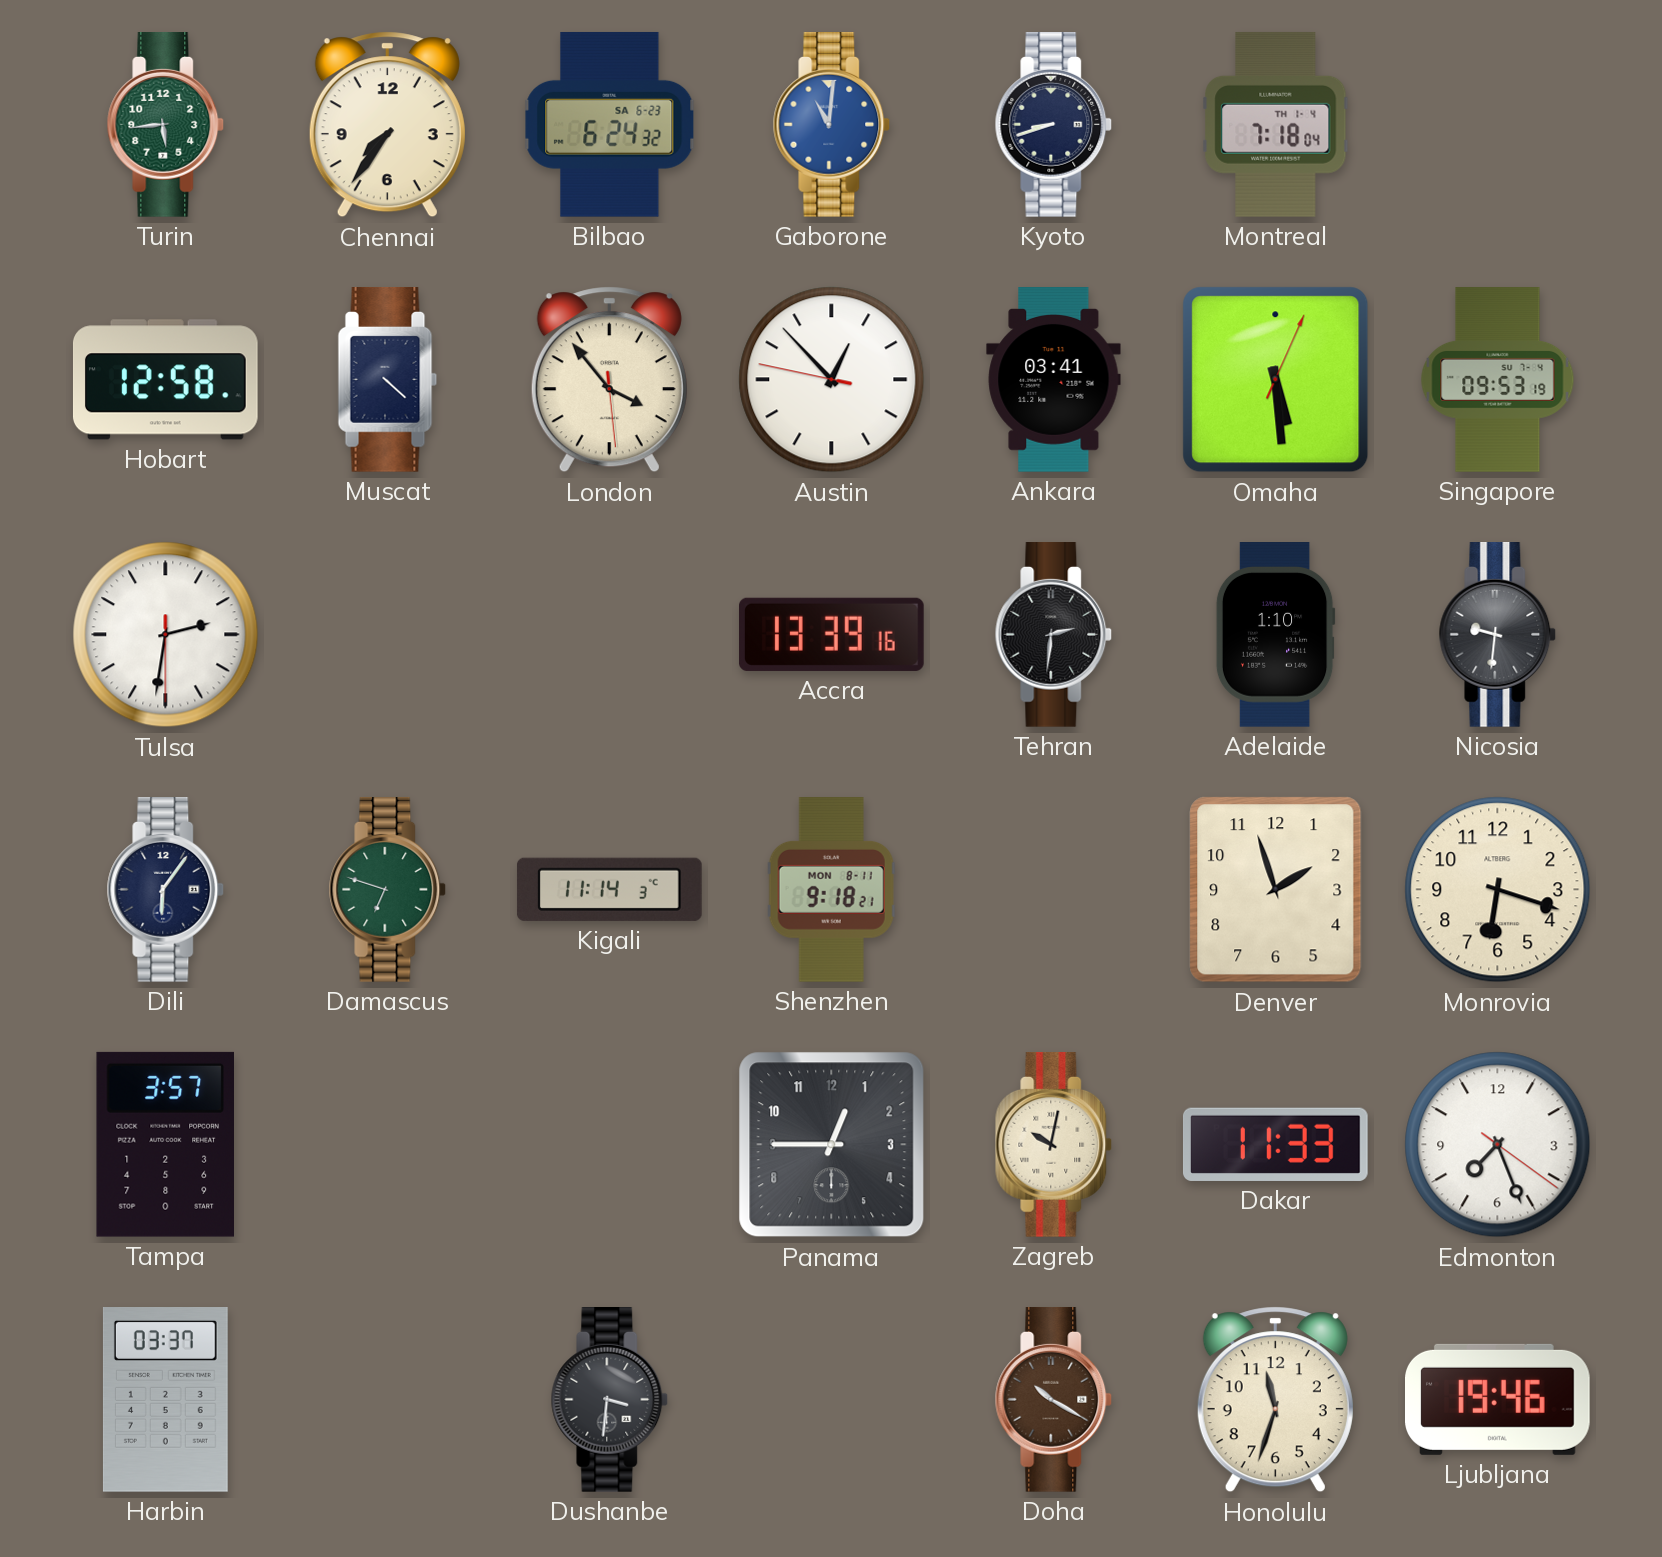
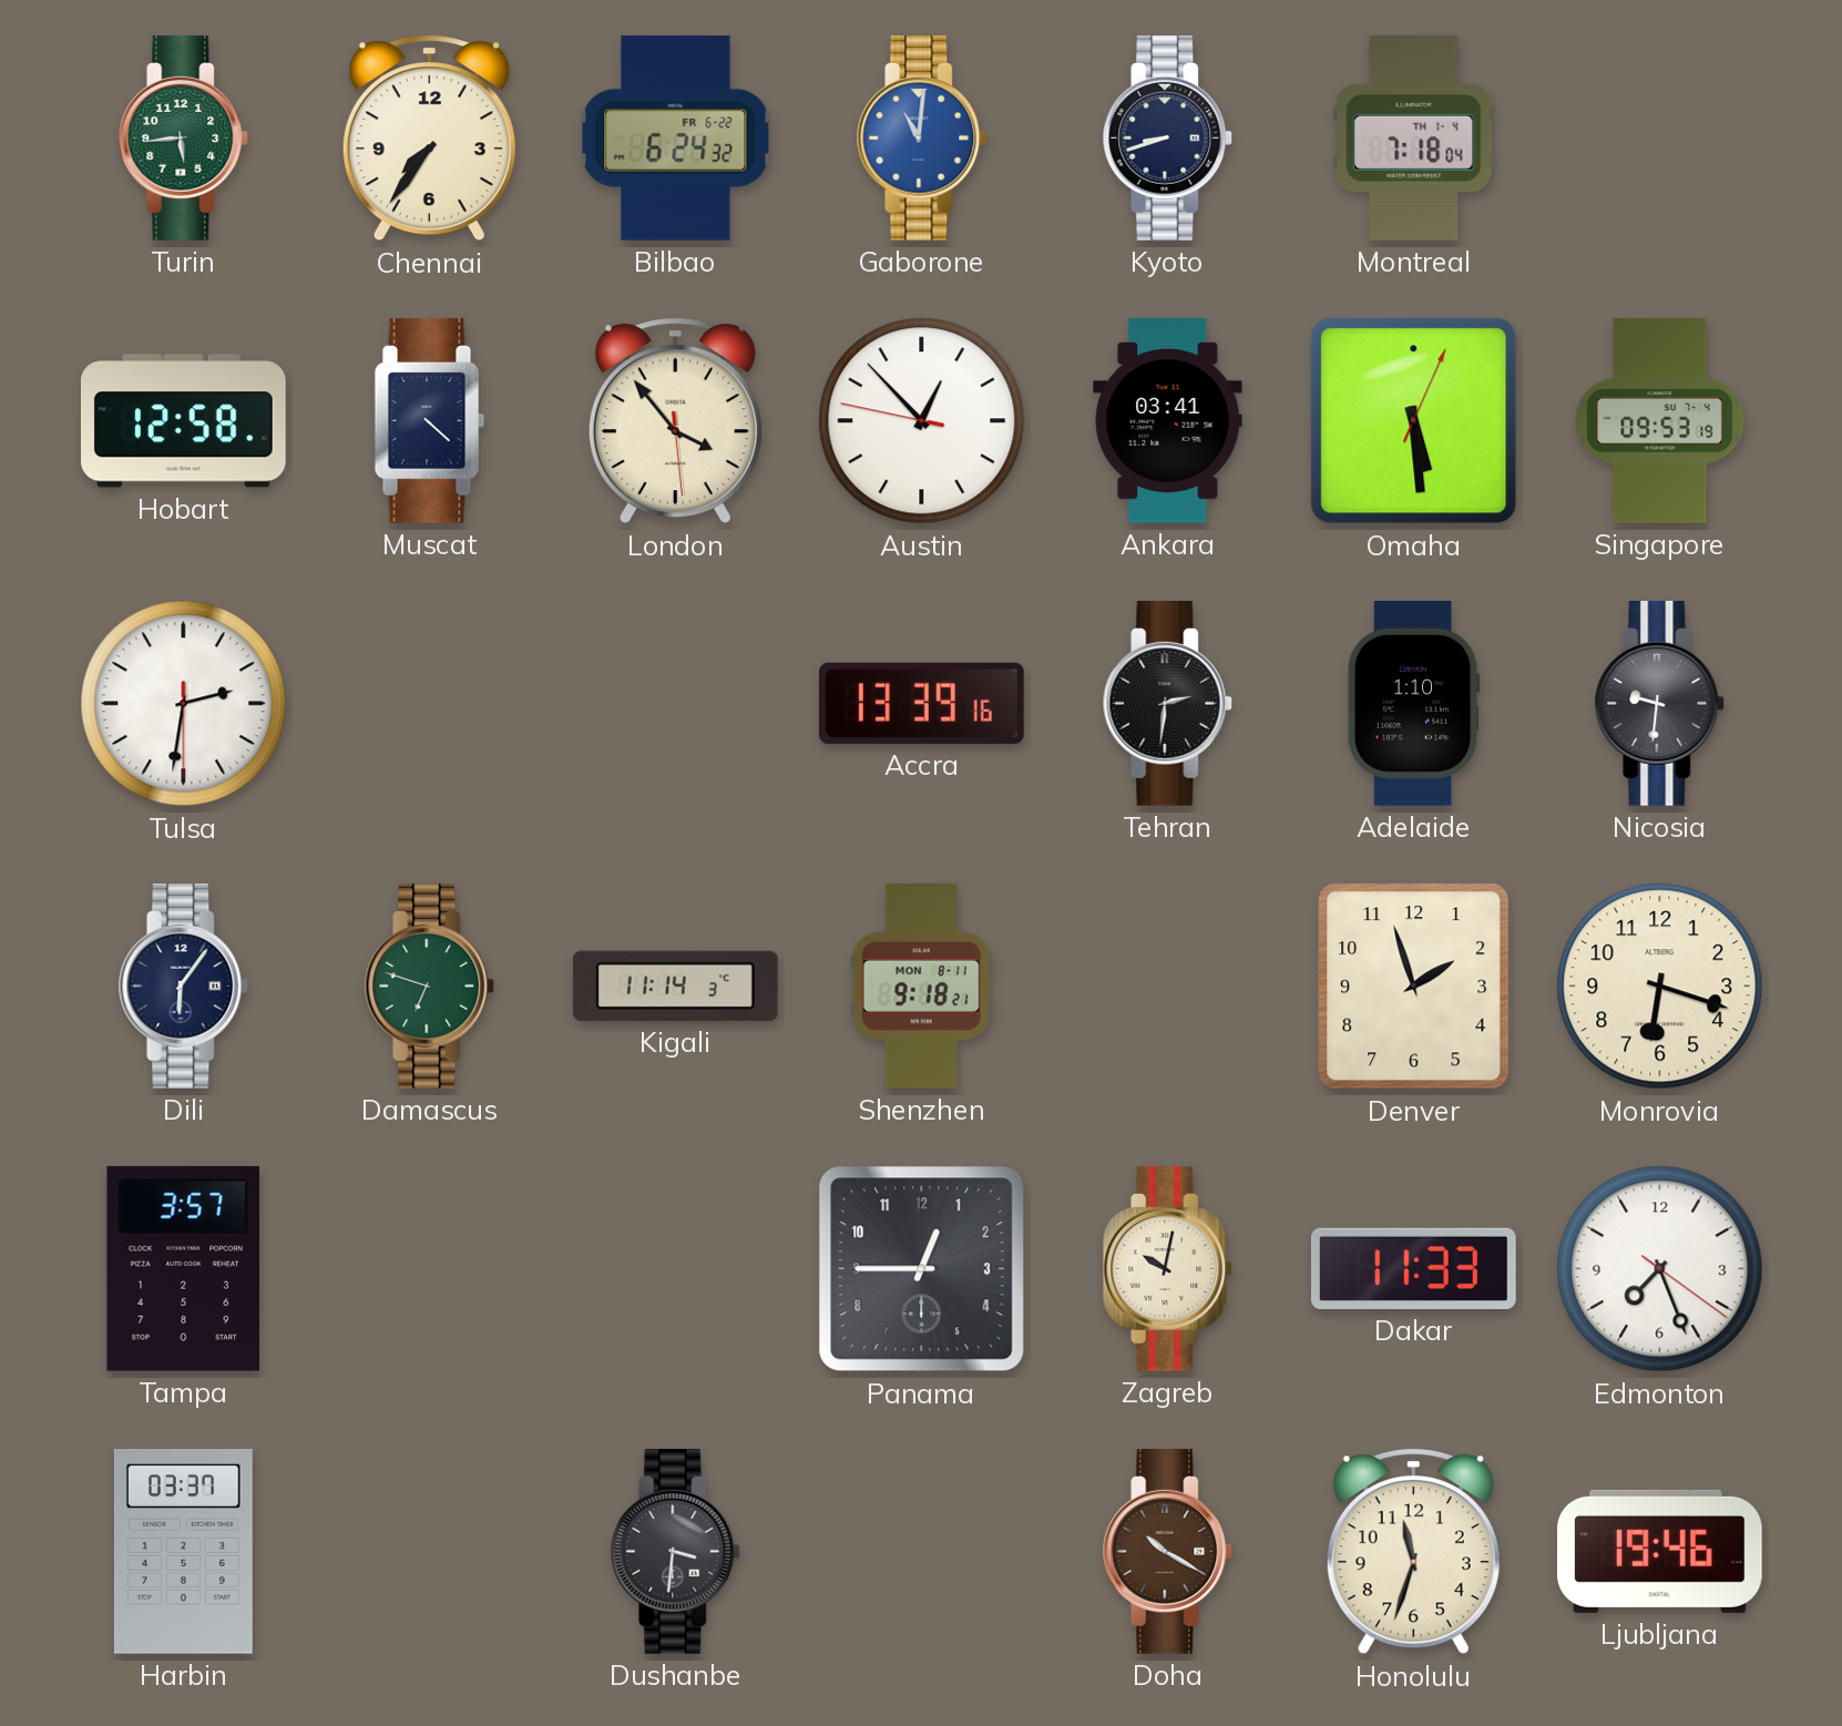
Bilbao date: SA 6-23 -> FR 6-22
